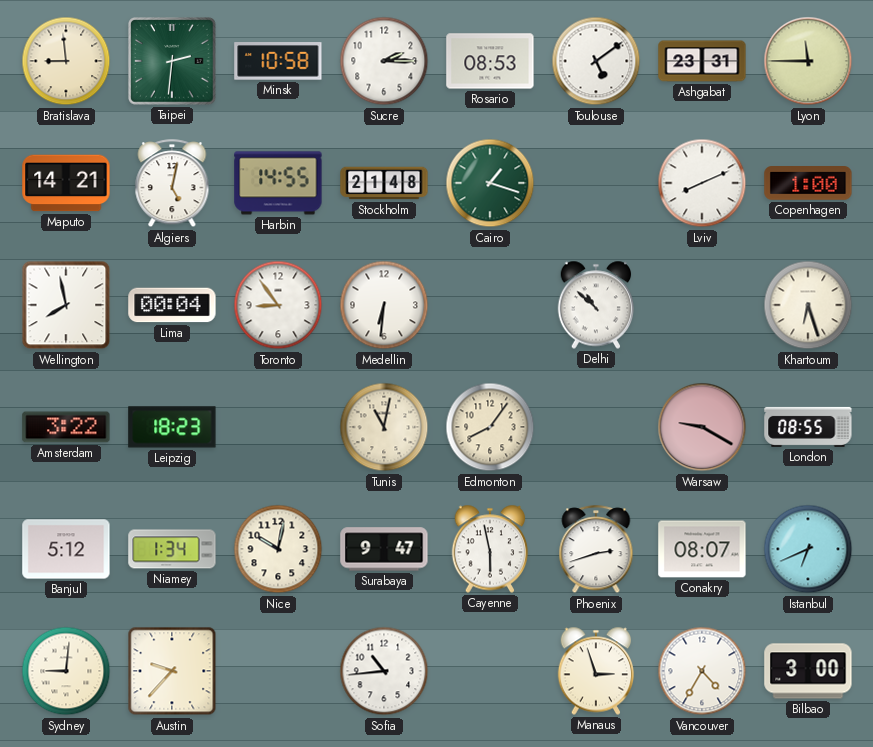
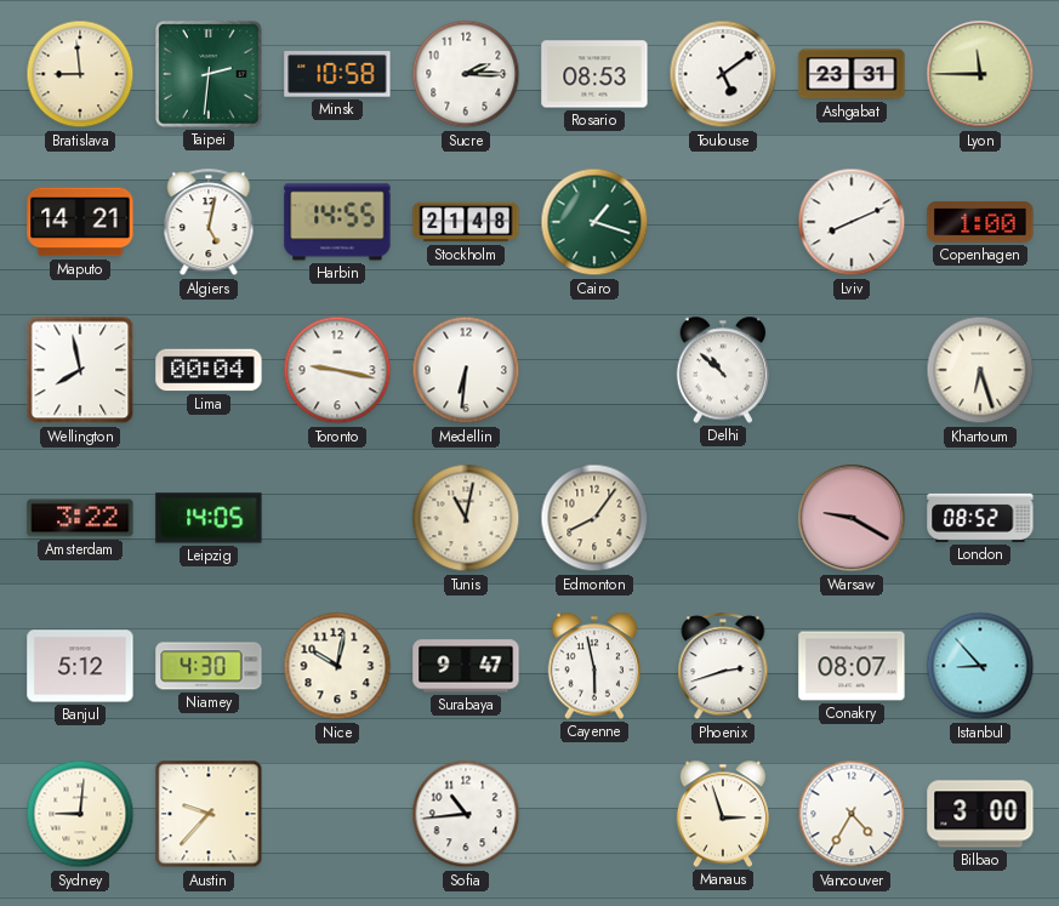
Toronto: 8:54 -> 9:17
Leipzig: 18:23 -> 14:05
London: 08:55 -> 08:52
Niamey: 1:34 -> 4:30
Istanbul: 6:41 -> 8:53
